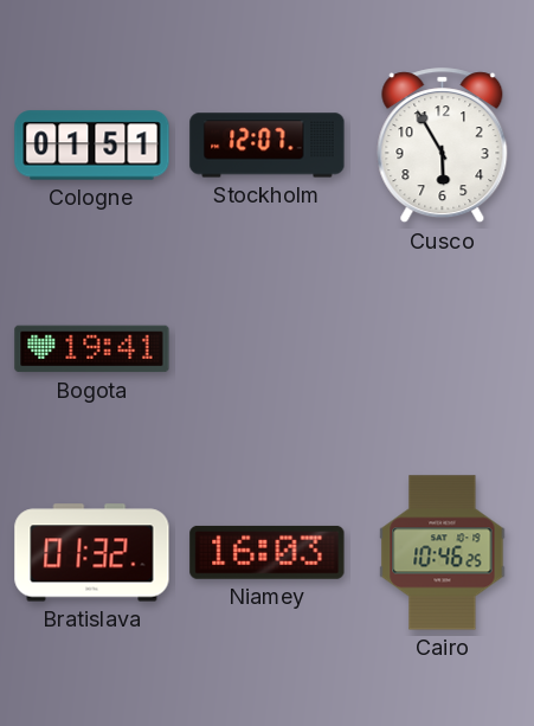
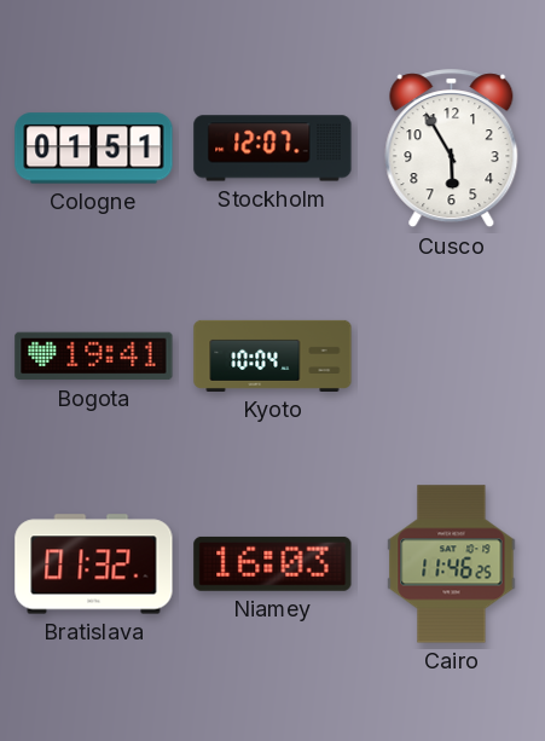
Kyoto: none -> 10:04
Cairo: 10:46 -> 11:46
